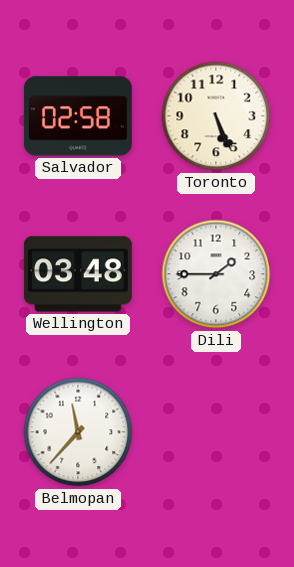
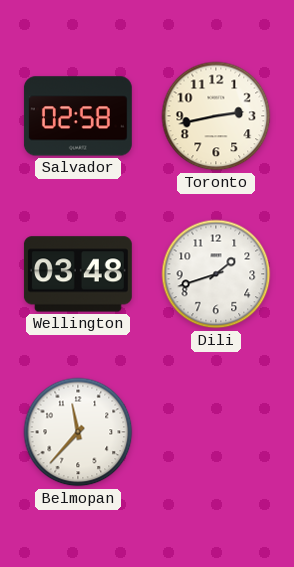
Toronto: 5:26 -> 2:43
Dili: 1:45 -> 1:42
